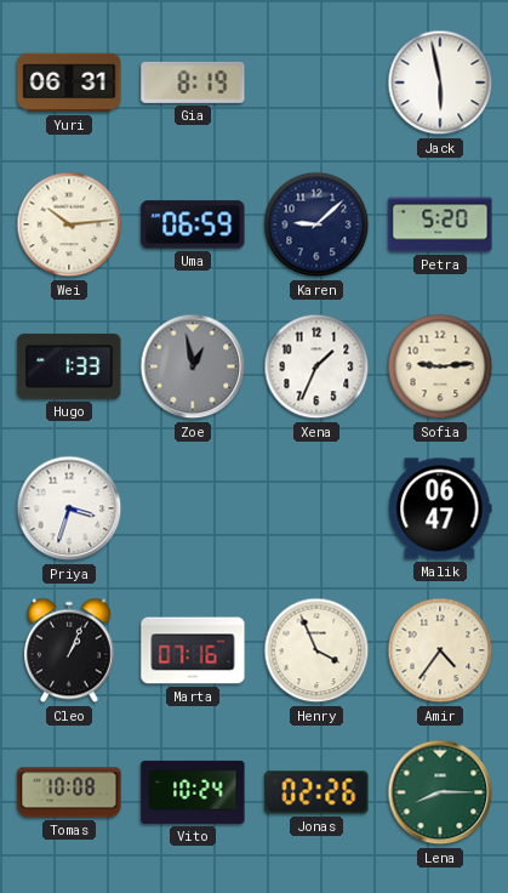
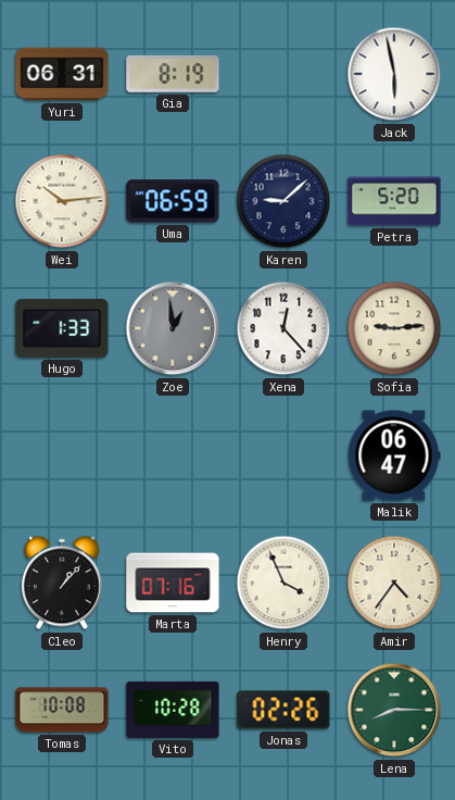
Zoe: 12:58 -> 12:59
Xena: 1:34 -> 12:23
Priya: 3:33 -> none
Cleo: 1:04 -> 1:07
Vito: 10:24 -> 10:28
